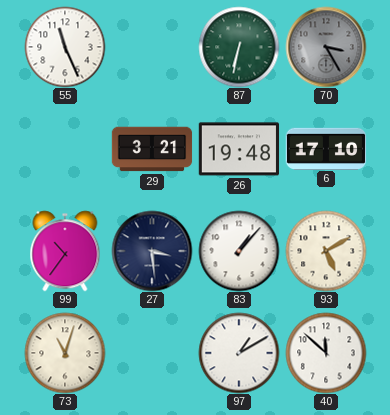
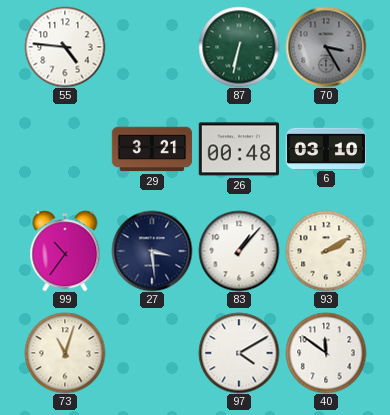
55: 11:26 -> 4:46
26: 19:48 -> 00:48
6: 17:10 -> 03:10
93: 5:10 -> 2:10
97: 1:10 -> 4:10
40: 11:52 -> 11:51
